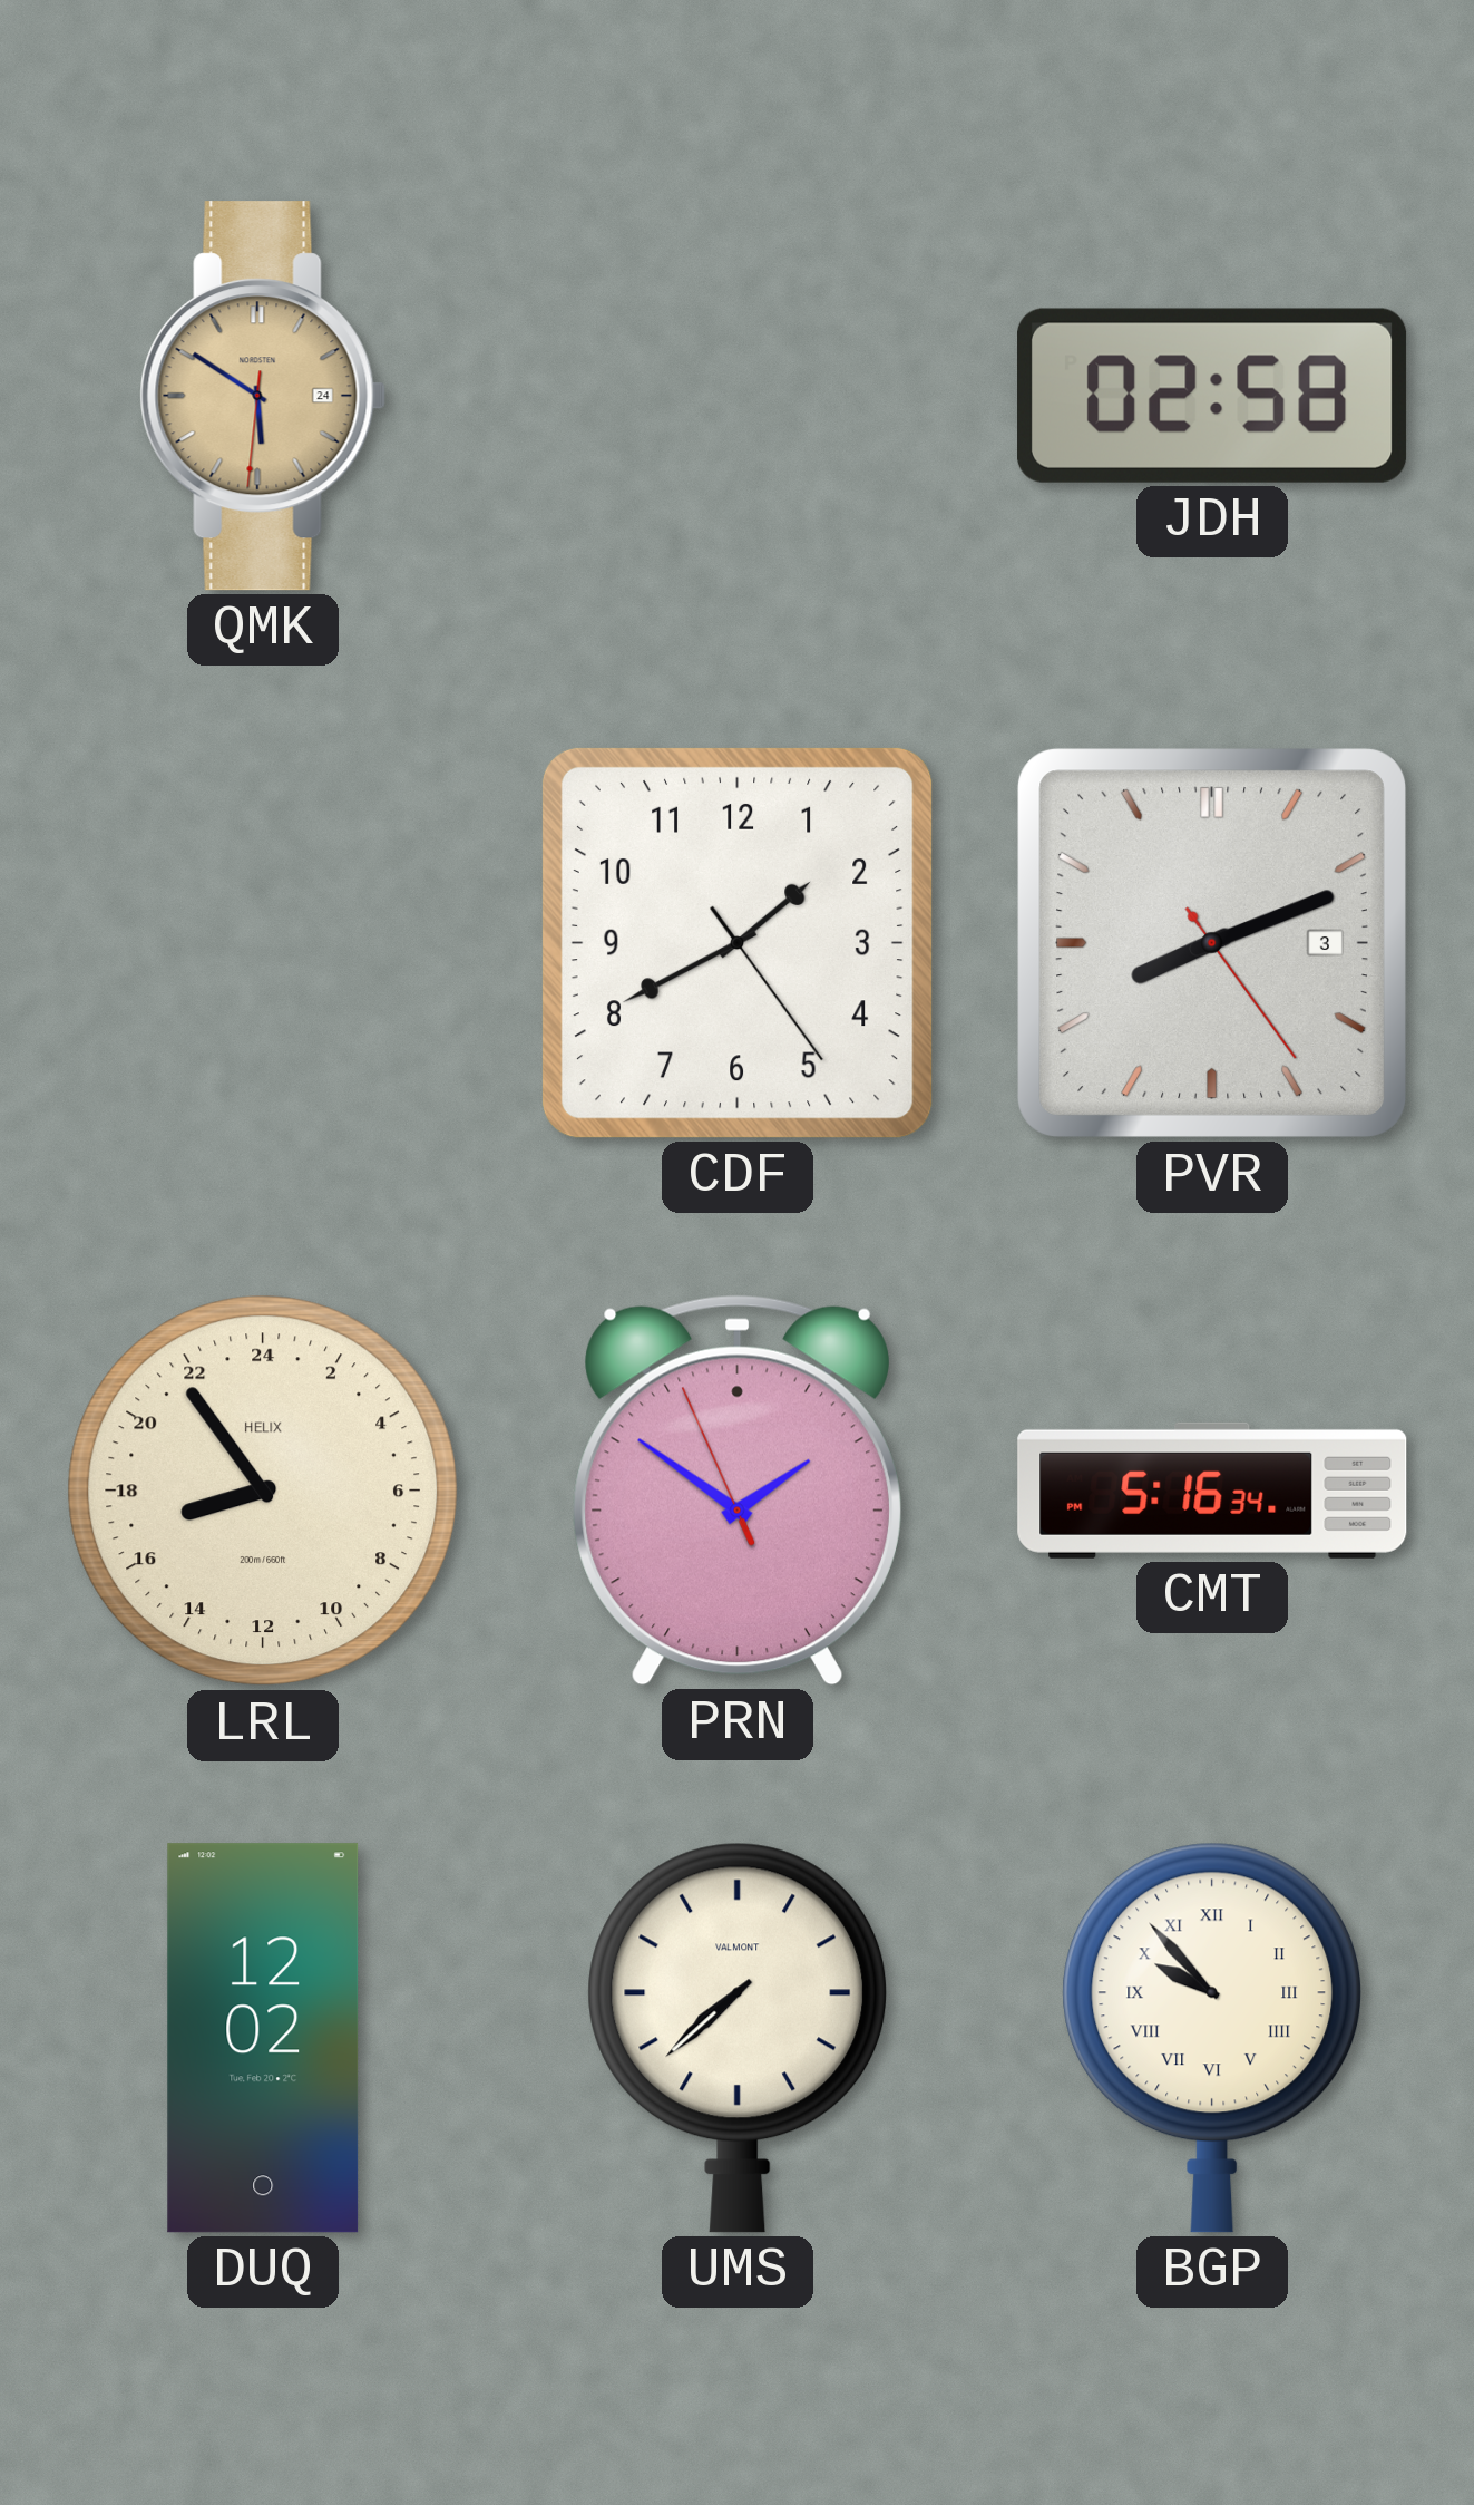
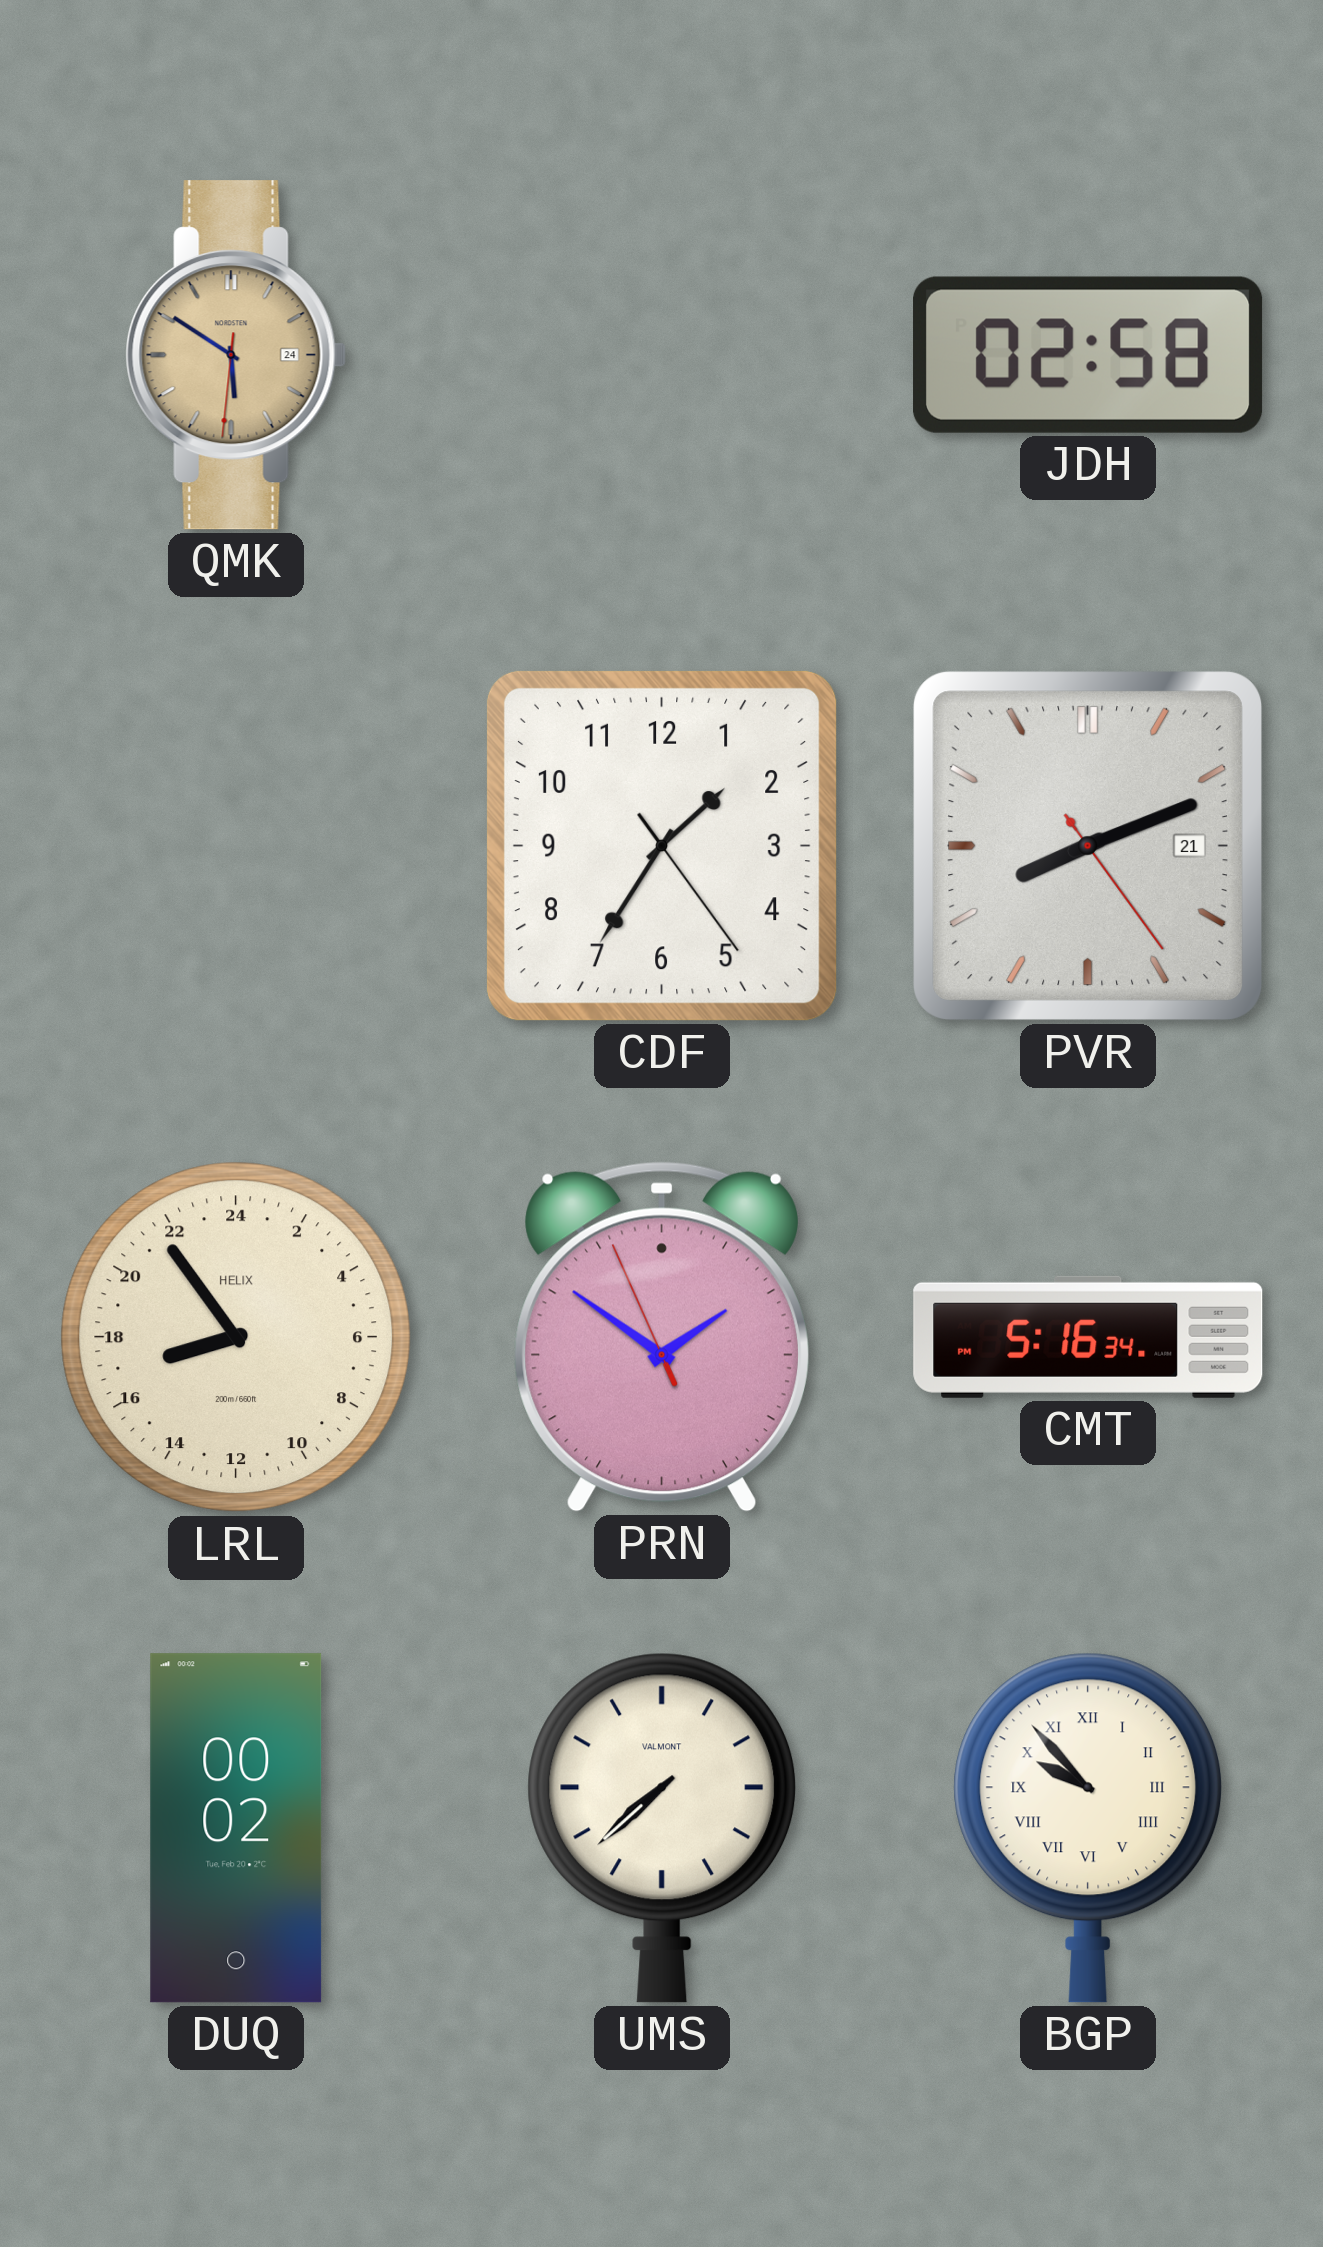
CDF: 1:40 -> 1:35
PVR date: 3 -> 21
DUQ: 12:02 -> 00:02
